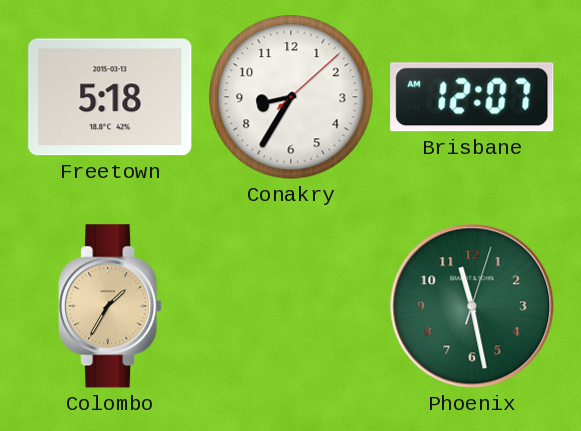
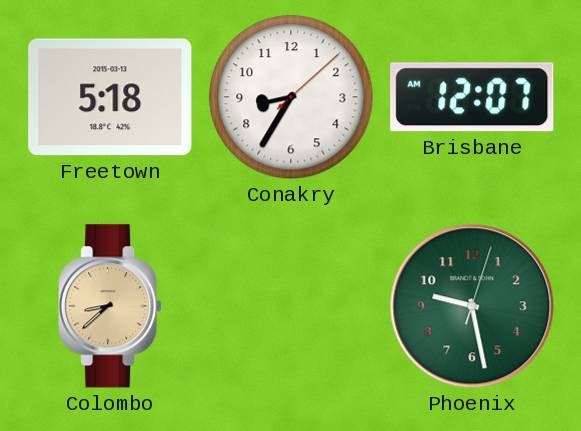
Colombo: 1:35 -> 8:38
Phoenix: 11:28 -> 9:28
